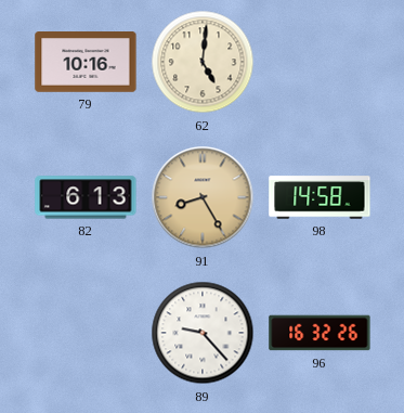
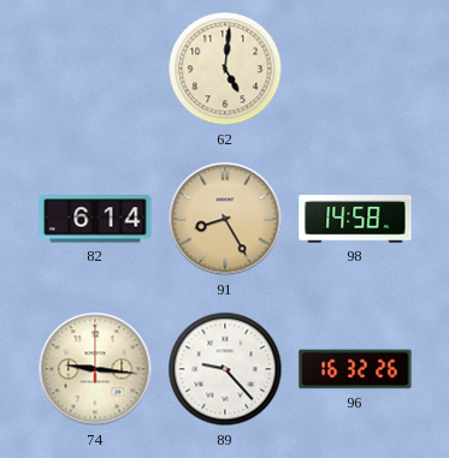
79: 10:16 -> none
82: 6:13 -> 6:14
74: none -> 9:16
